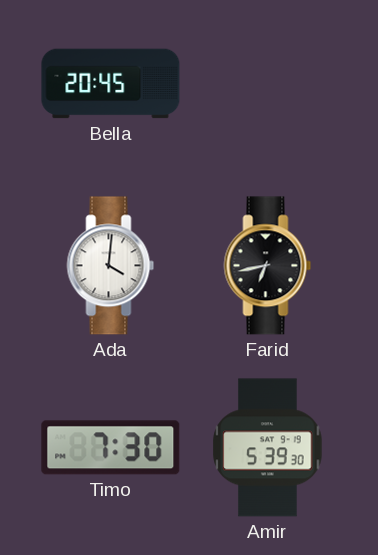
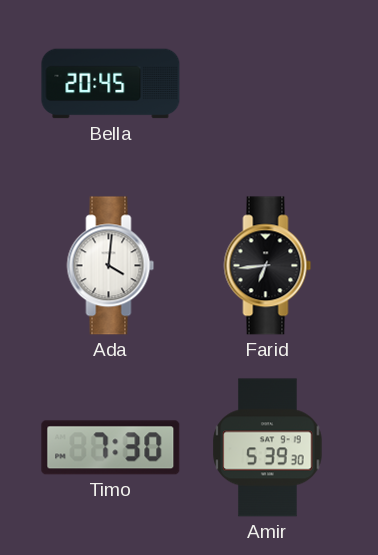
Farid: 6:43 -> 6:44
